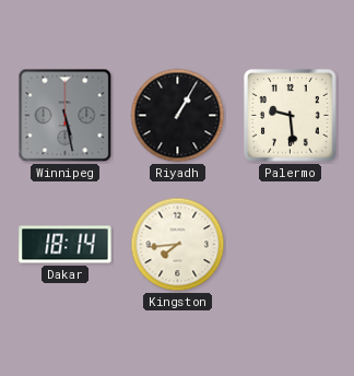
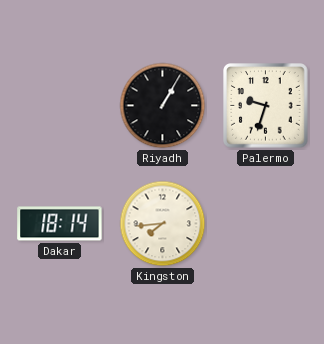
Winnipeg: 5:28 -> none
Palermo: 9:29 -> 9:33
